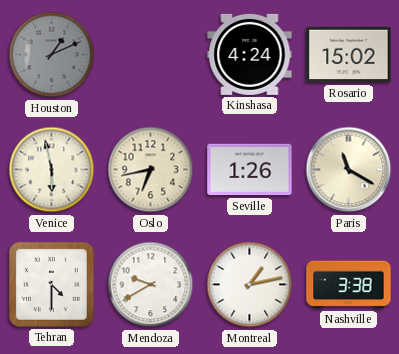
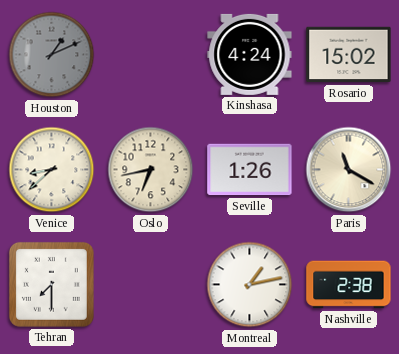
Venice: 5:58 -> 8:38
Tehran: 4:30 -> 7:30
Mendoza: 9:40 -> none
Nashville: 3:38 -> 2:38
